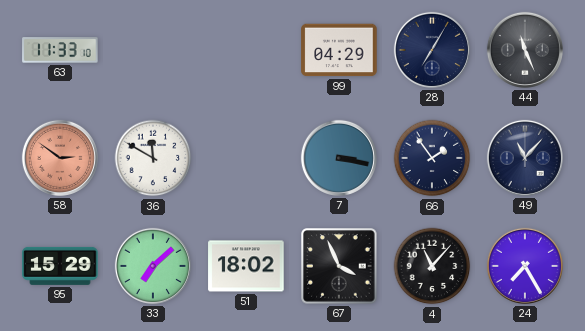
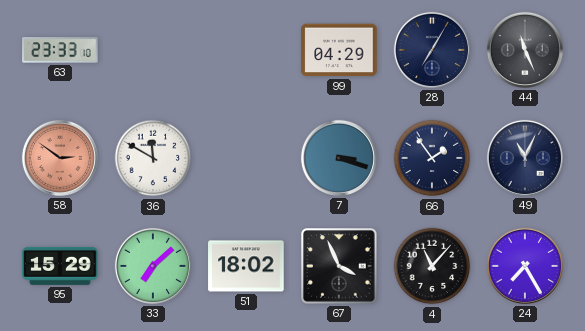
63: 11:33 -> 23:33
7: 3:17 -> 3:18
49: 11:07 -> 11:04
